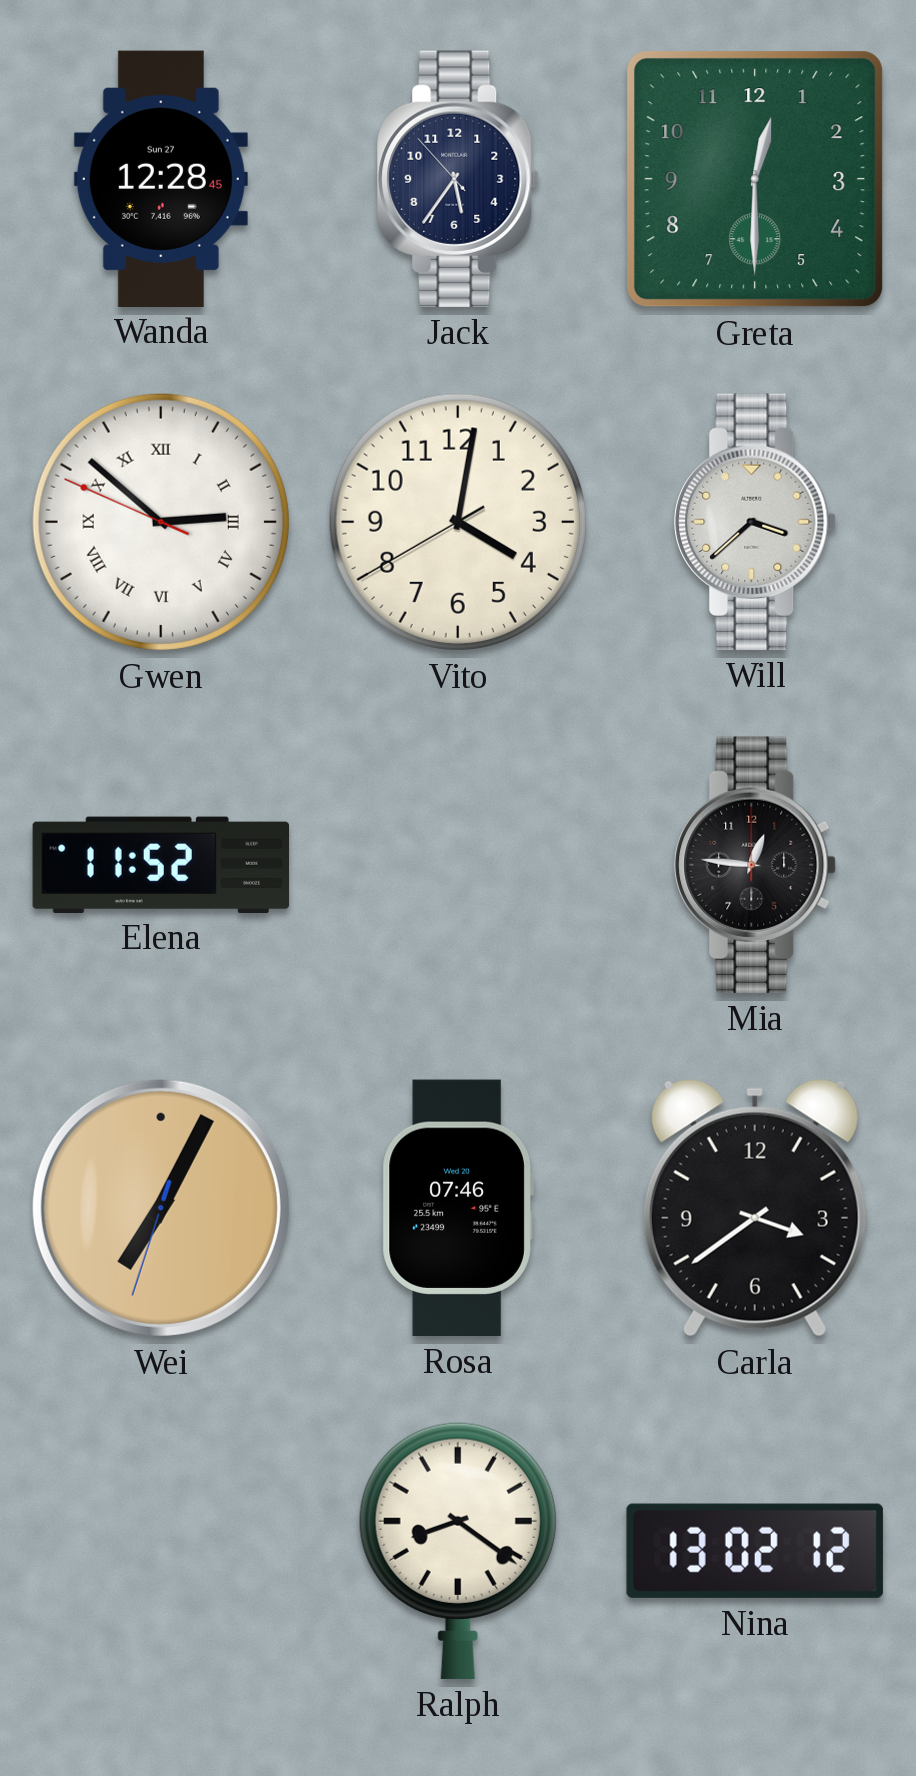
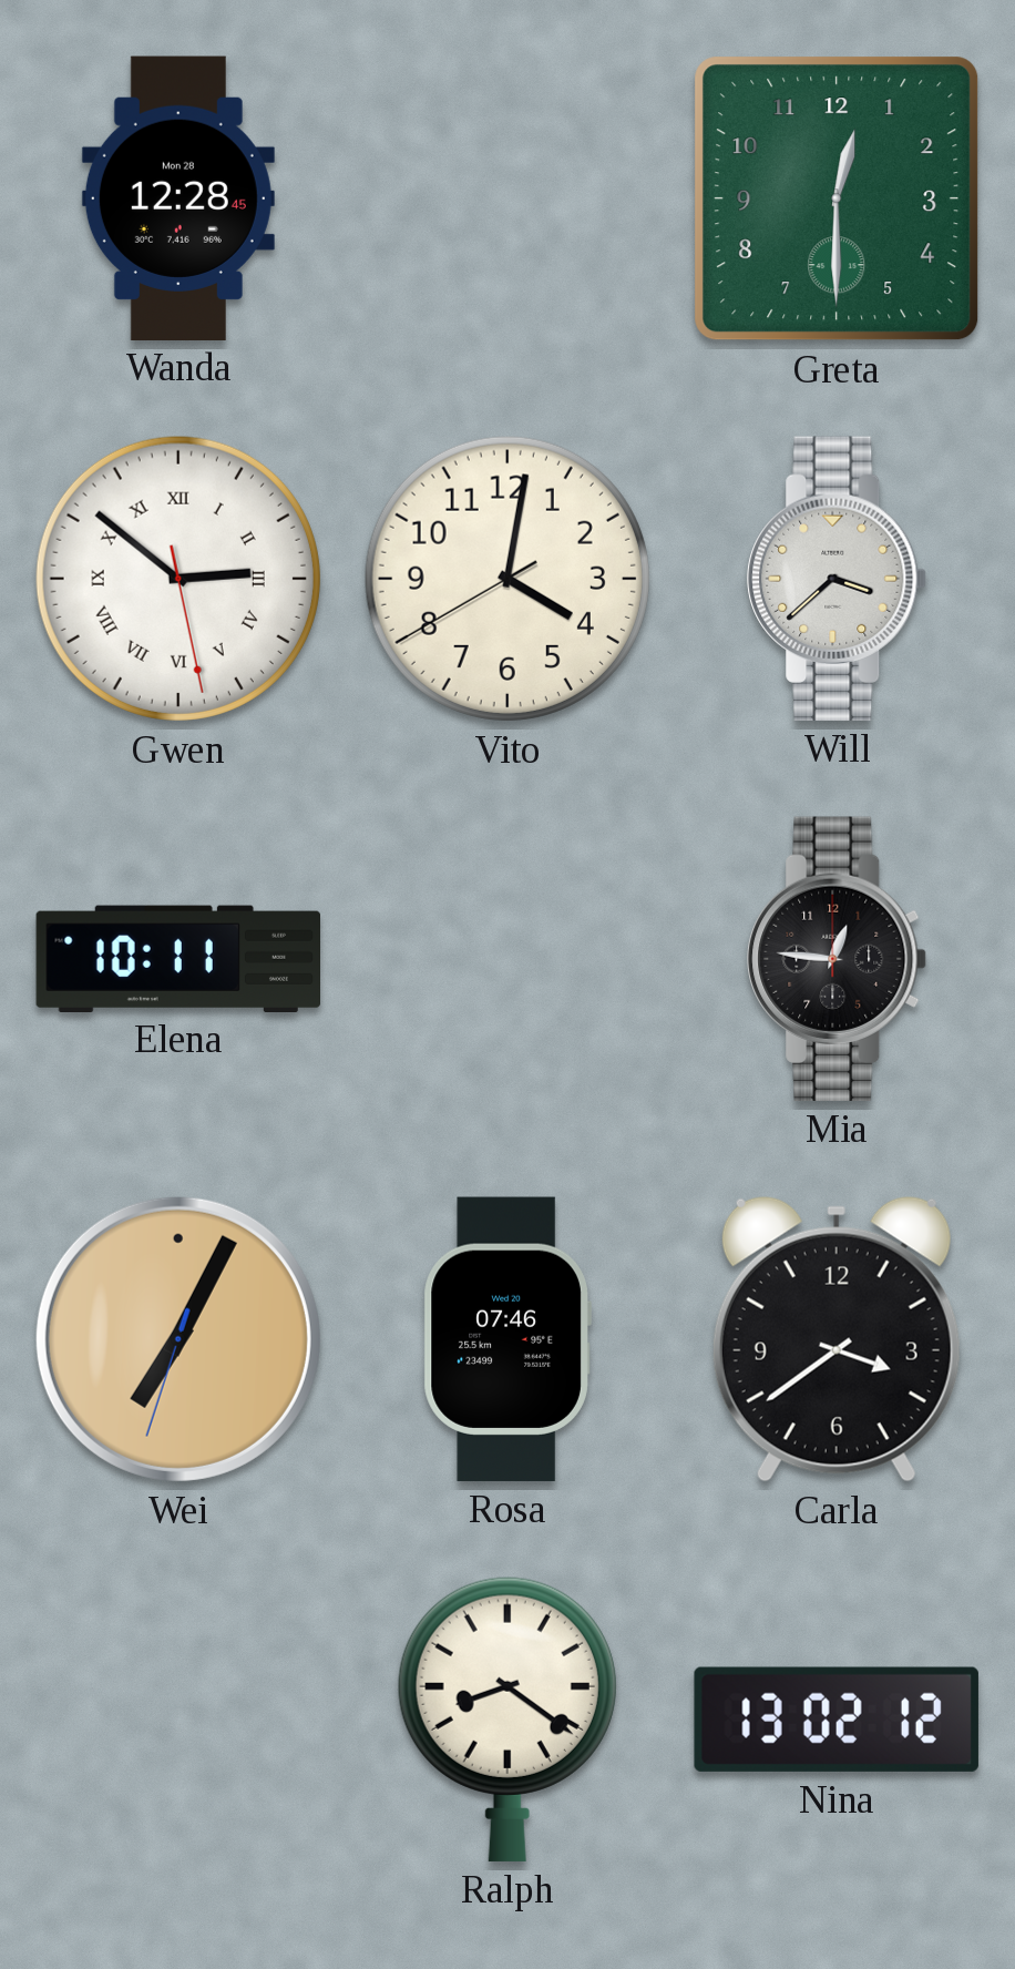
Wanda date: Sun 27 -> Mon 28
Jack: 5:35 -> none
Gwen: 2:51:49 -> 2:51:28
Elena: 11:52 -> 10:11
